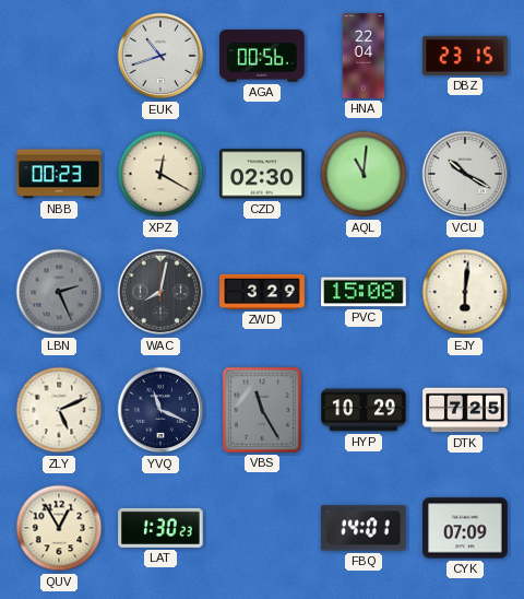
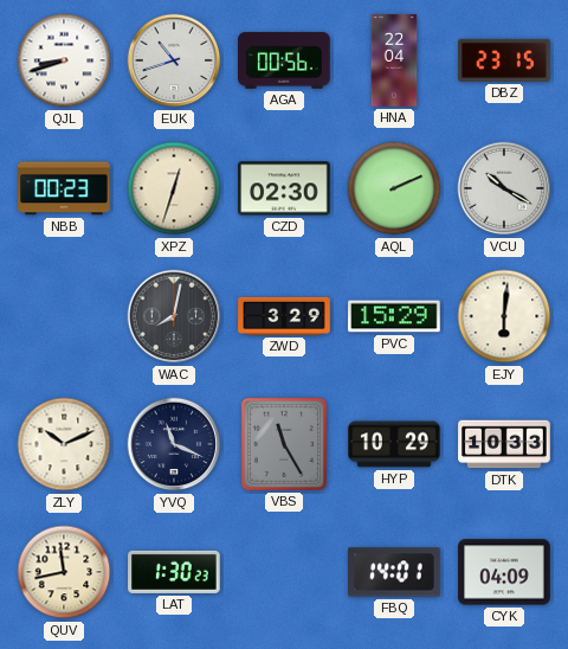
QJL: none -> 8:42
XPZ: 12:20 -> 12:33
AQL: 11:01 -> 2:11
LBN: 2:26 -> none
PVC: 15:08 -> 15:29
ZLY: 5:11 -> 10:11
DTK: 7:25 -> 10:33
QUV: 12:55 -> 11:43
CYK: 07:09 -> 04:09
